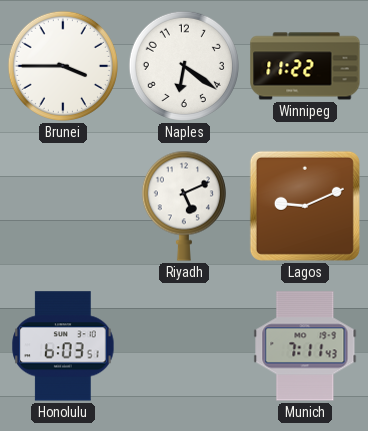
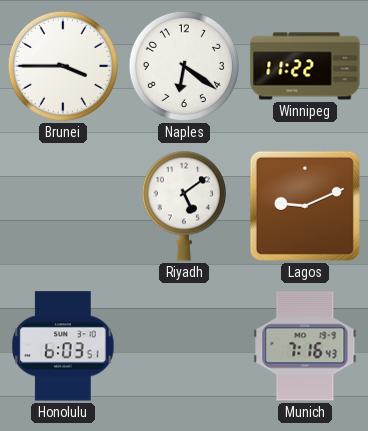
Riyadh: 5:11 -> 5:09
Munich: 7:11 -> 7:16
